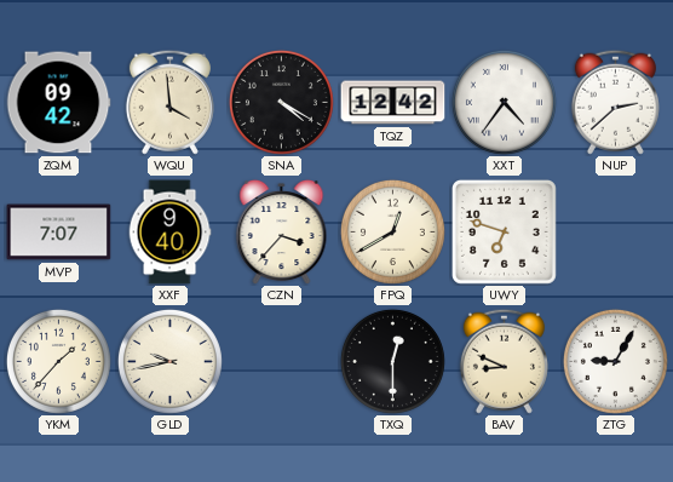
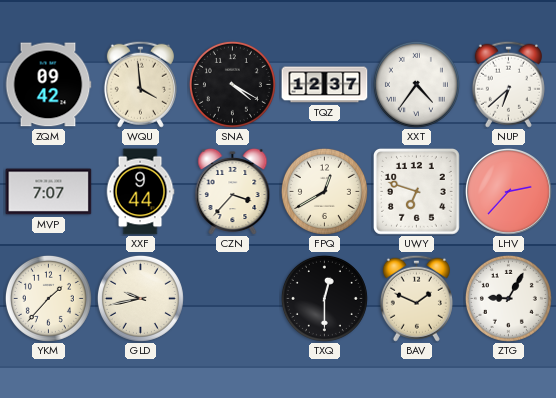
TQZ: 12:42 -> 12:37
NUP: 2:38 -> 6:38
XXF: 9:40 -> 9:44
LHV: none -> 2:37
BAV: 8:49 -> 1:49
